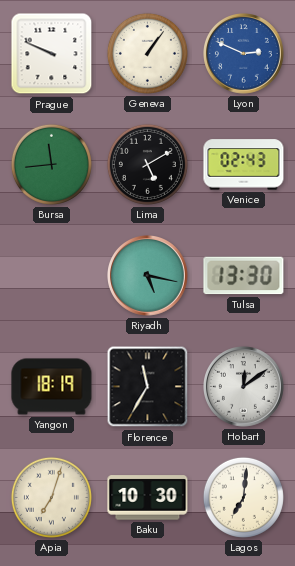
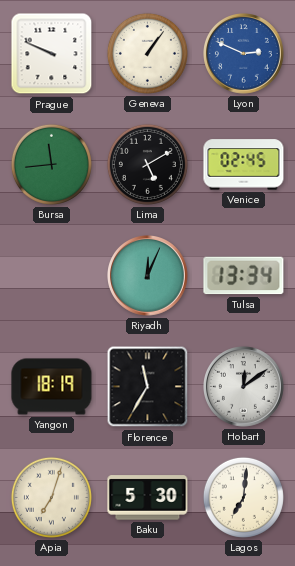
Venice: 02:43 -> 02:45
Riyadh: 5:17 -> 12:04
Tulsa: 13:30 -> 13:34
Baku: 10:30 -> 5:30
